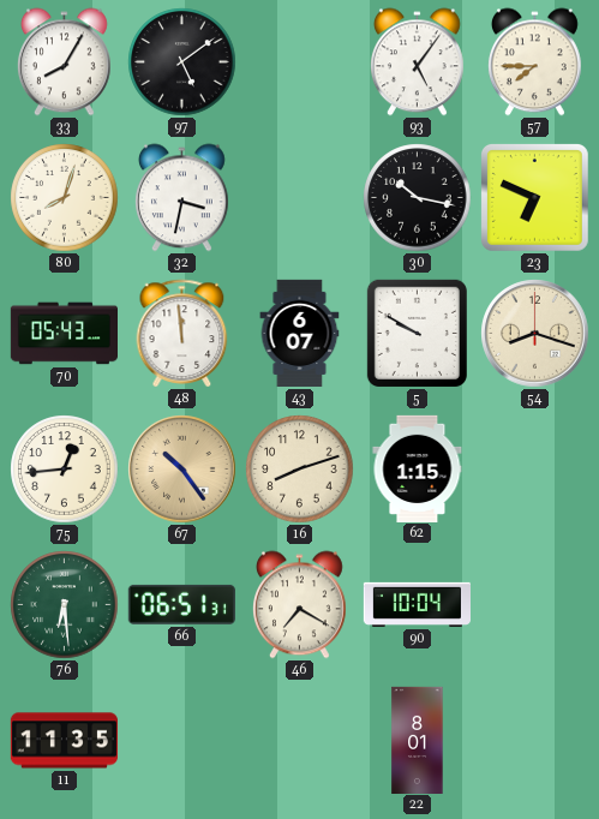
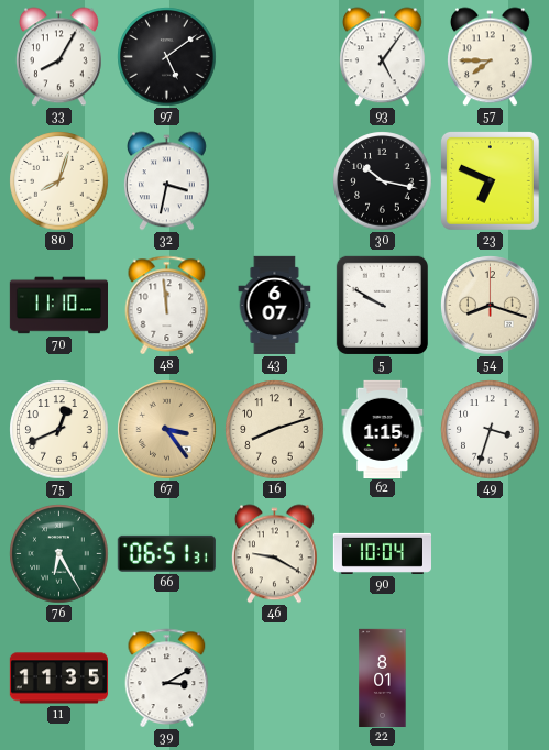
70: 05:43 -> 11:10
75: 12:44 -> 12:41
67: 10:24 -> 3:24
49: none -> 3:33
76: 6:29 -> 6:25
46: 7:20 -> 9:20
39: none -> 3:10
